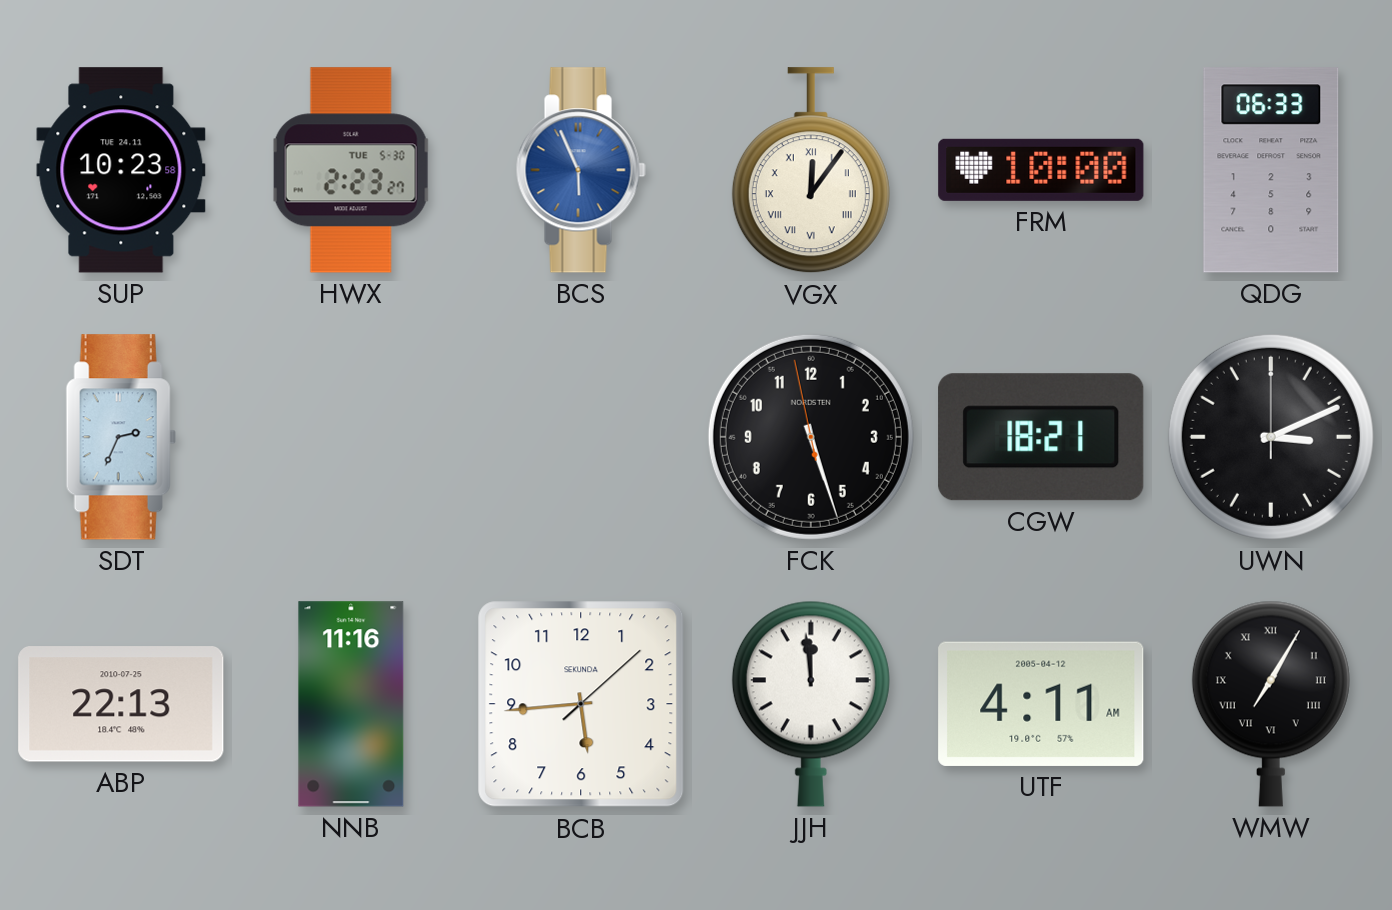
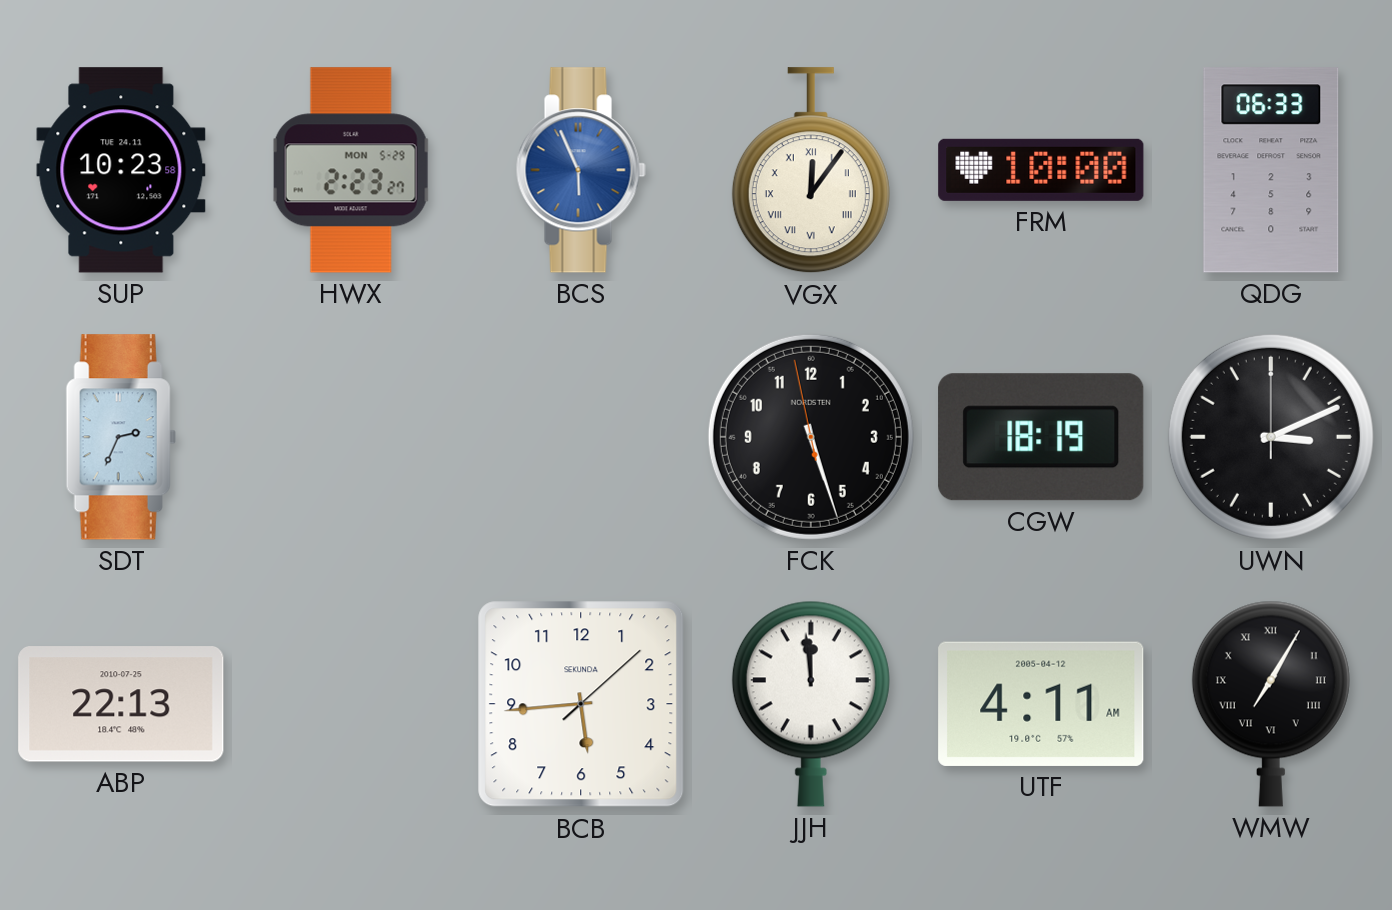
HWX date: TUE 5-30 -> MON 5-29
CGW: 18:21 -> 18:19
NNB: 11:16 -> none
